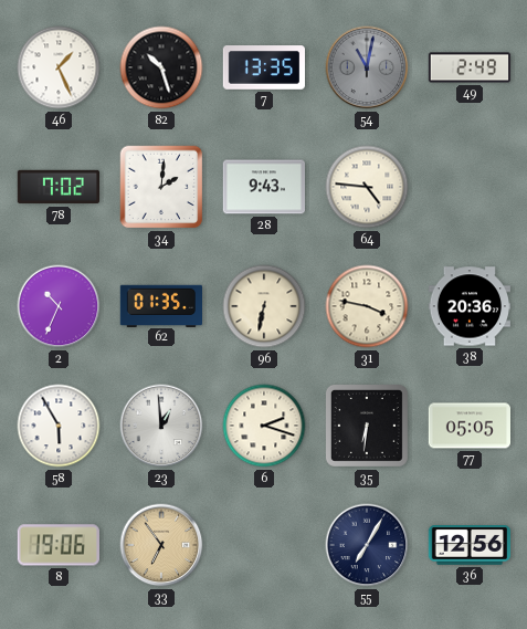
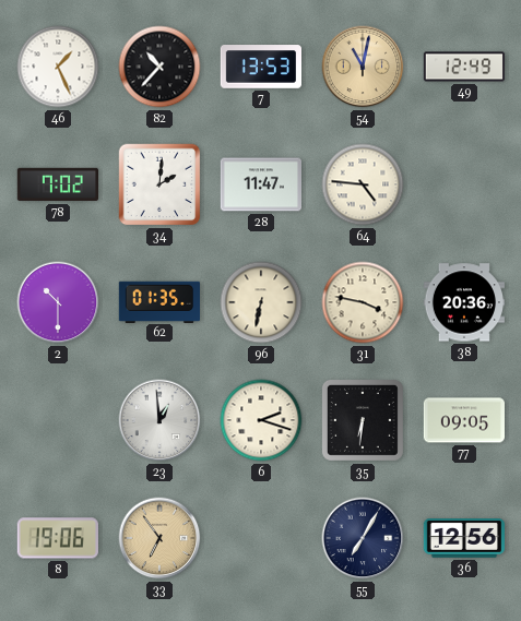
82: 10:27 -> 10:37
7: 13:35 -> 13:53
54 dial: grey -> champagne
49: 2:49 -> 12:49
28: 9:43 -> 11:47
2: 10:34 -> 10:30
58: 5:55 -> none
77: 05:05 -> 09:05
